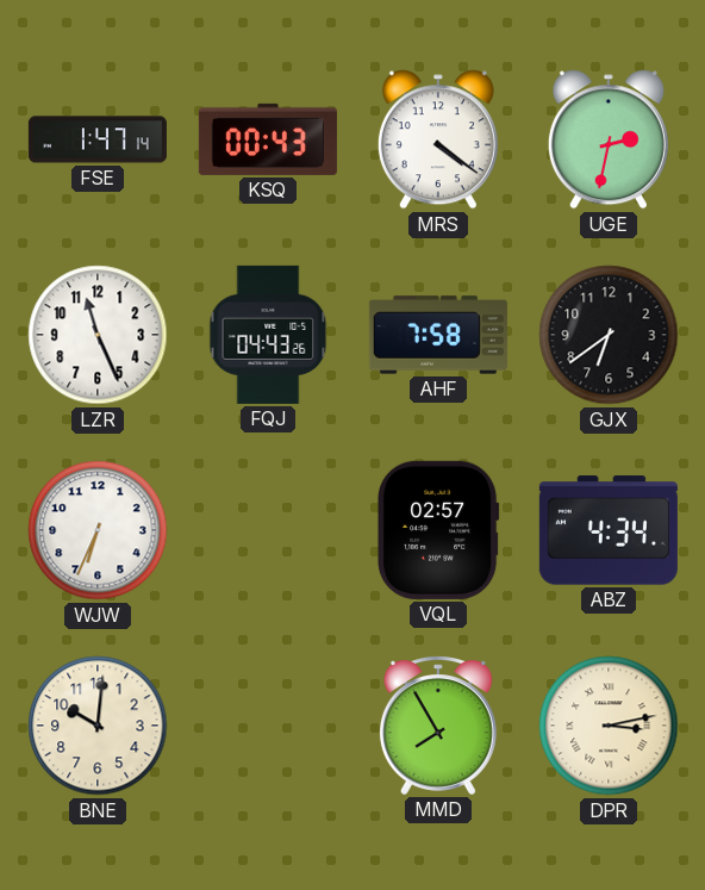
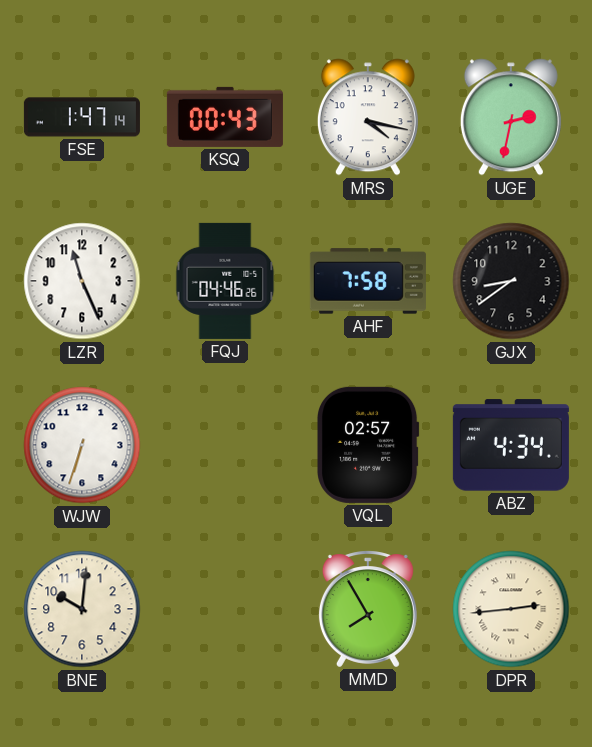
MRS: 4:21 -> 4:17
FQJ: 04:43 -> 04:46
GJX: 6:39 -> 8:39
WJW: 6:34 -> 6:33
DPR: 3:13 -> 2:44
